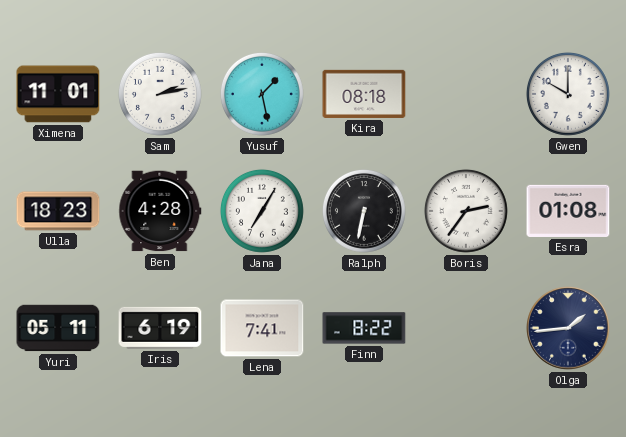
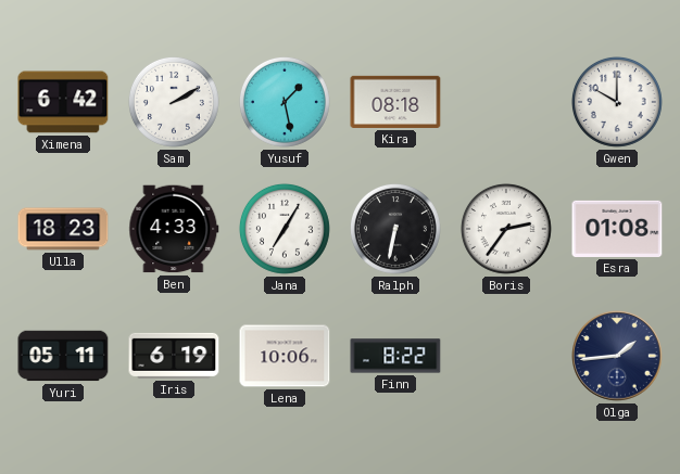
Ximena: 11:01 -> 6:42
Sam: 2:13 -> 2:10
Ben: 4:28 -> 4:33
Lena: 7:41 -> 10:06
